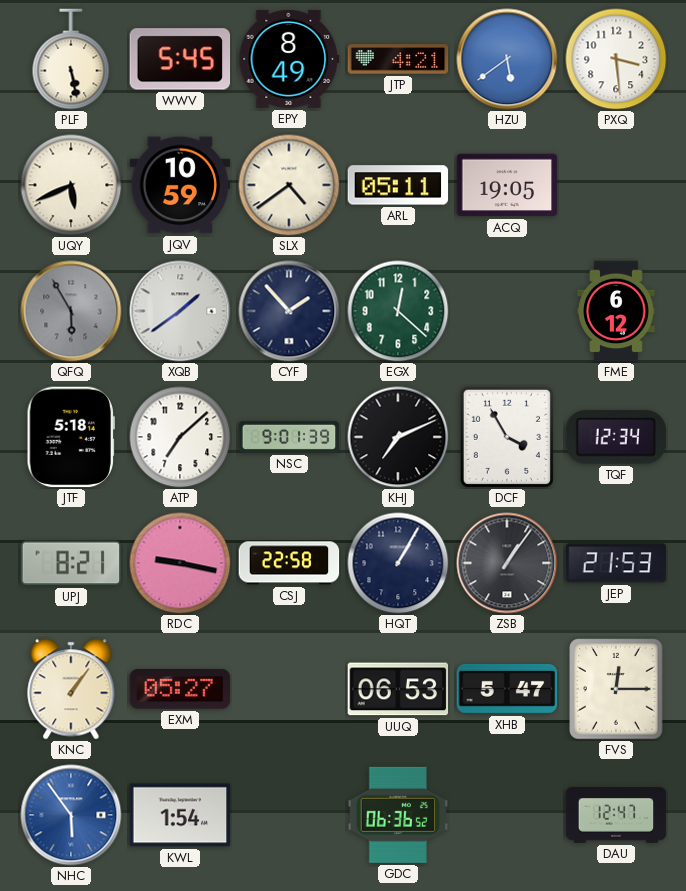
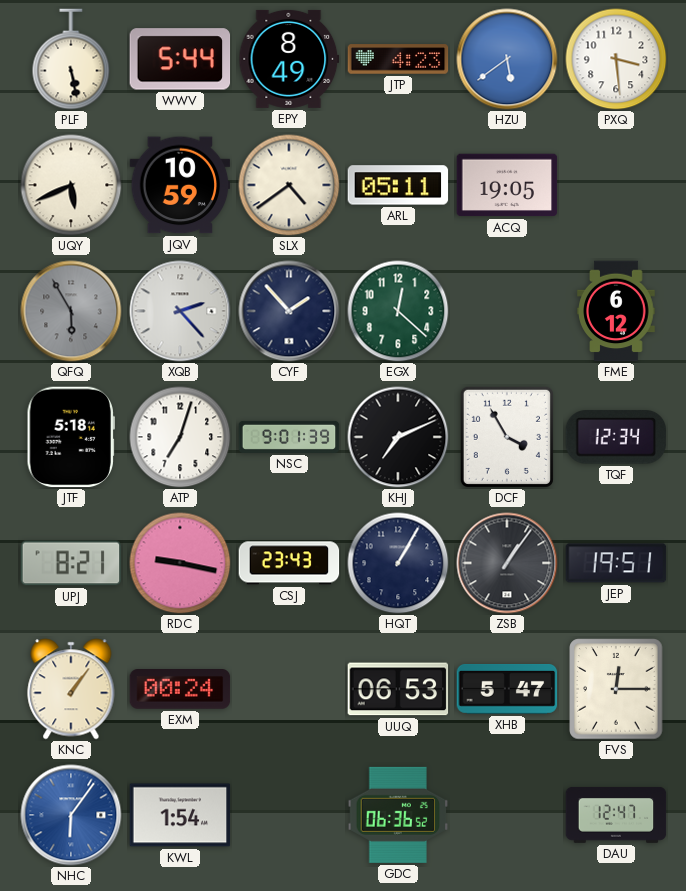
WWV: 5:45 -> 5:44
JTP: 4:21 -> 4:23
XQB: 1:39 -> 2:23
ATP: 7:08 -> 7:03
CSJ: 22:58 -> 23:43
JEP: 21:53 -> 19:51
EXM: 05:27 -> 00:24
NHC: 5:54 -> 6:06
